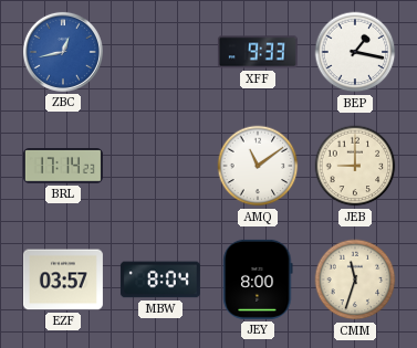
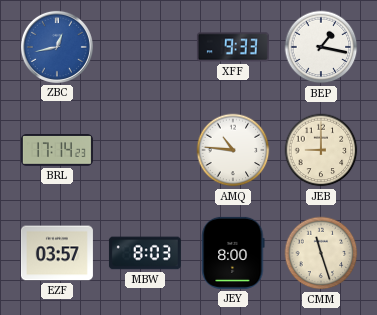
AMQ: 11:09 -> 10:46
MBW: 8:04 -> 8:03
CMM: 11:33 -> 11:27
